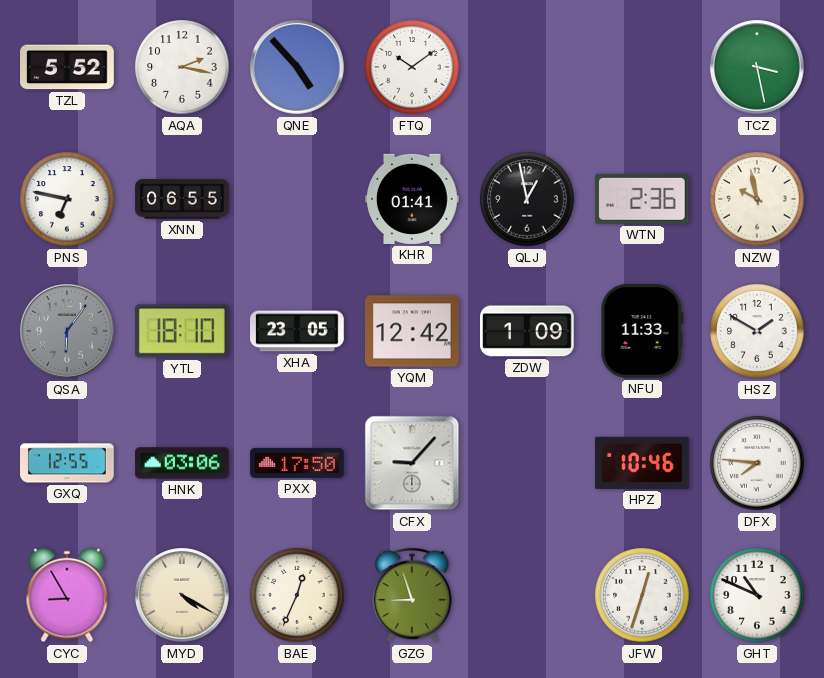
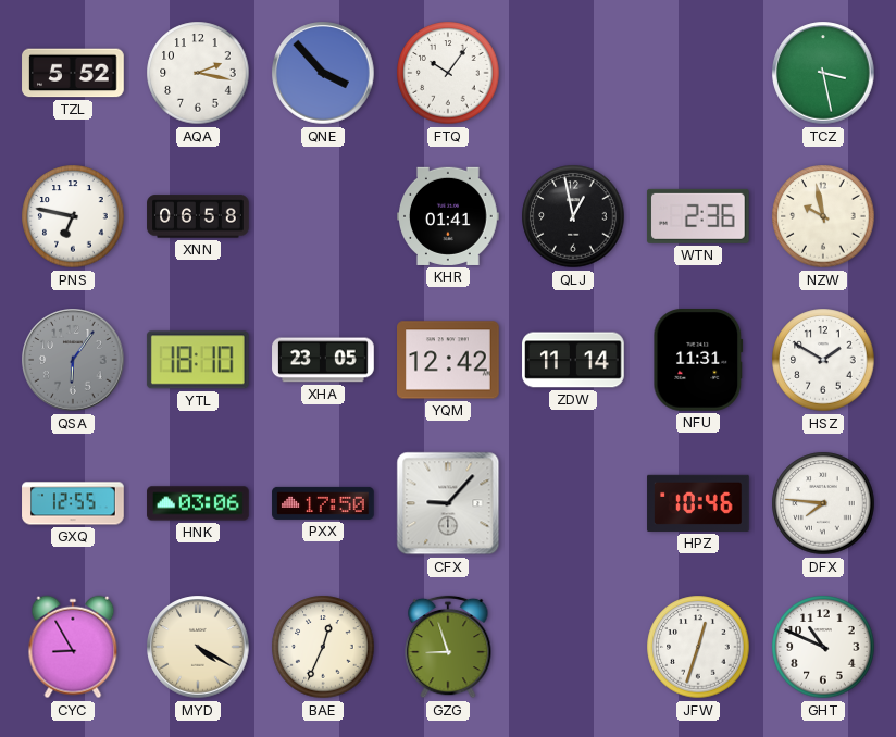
QNE: 4:53 -> 3:53
FTQ: 10:09 -> 10:06
XNN: 06:55 -> 06:58
ZDW: 1:09 -> 11:14
NFU: 11:33 -> 11:31
